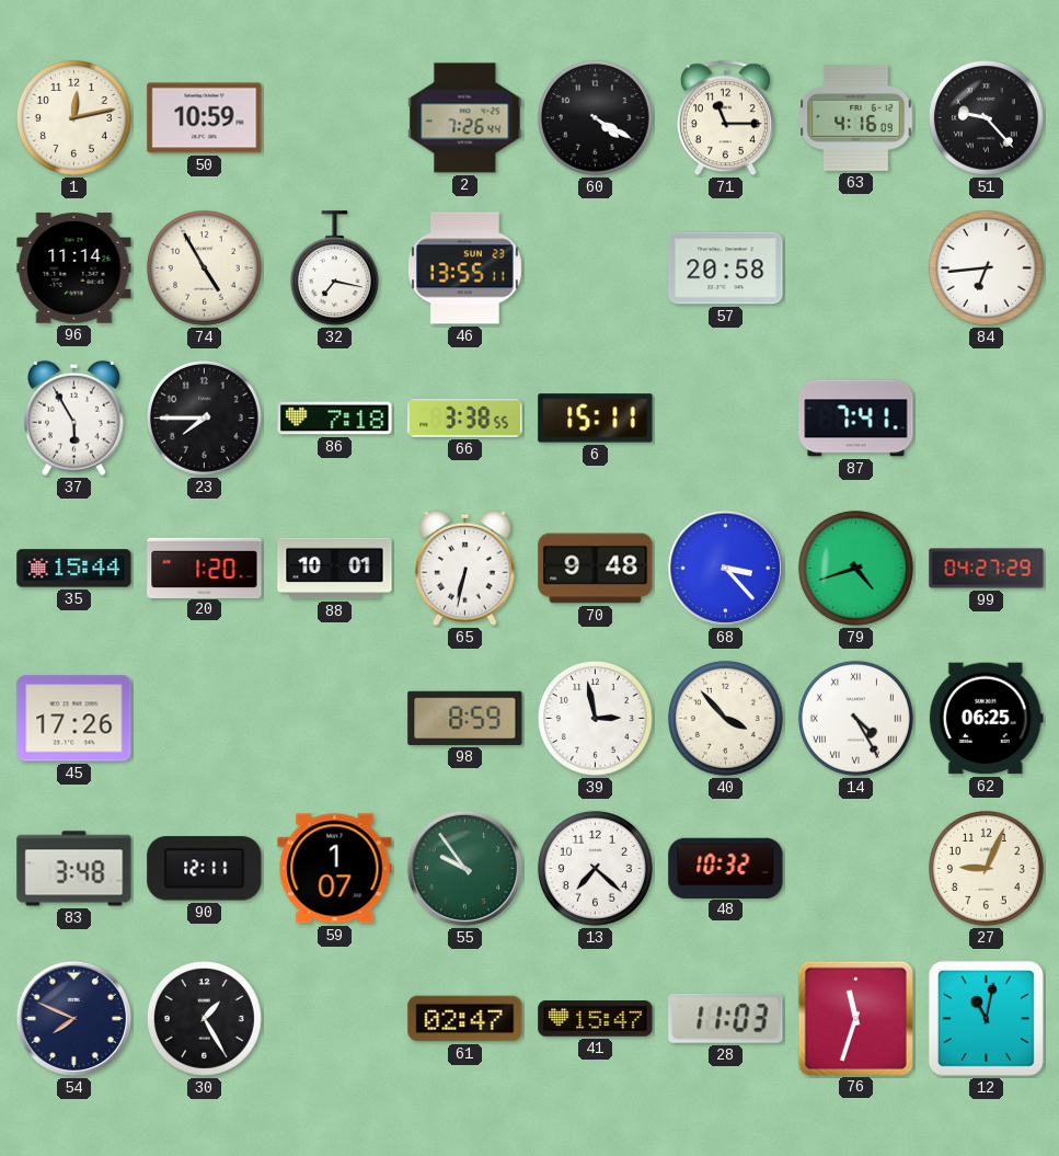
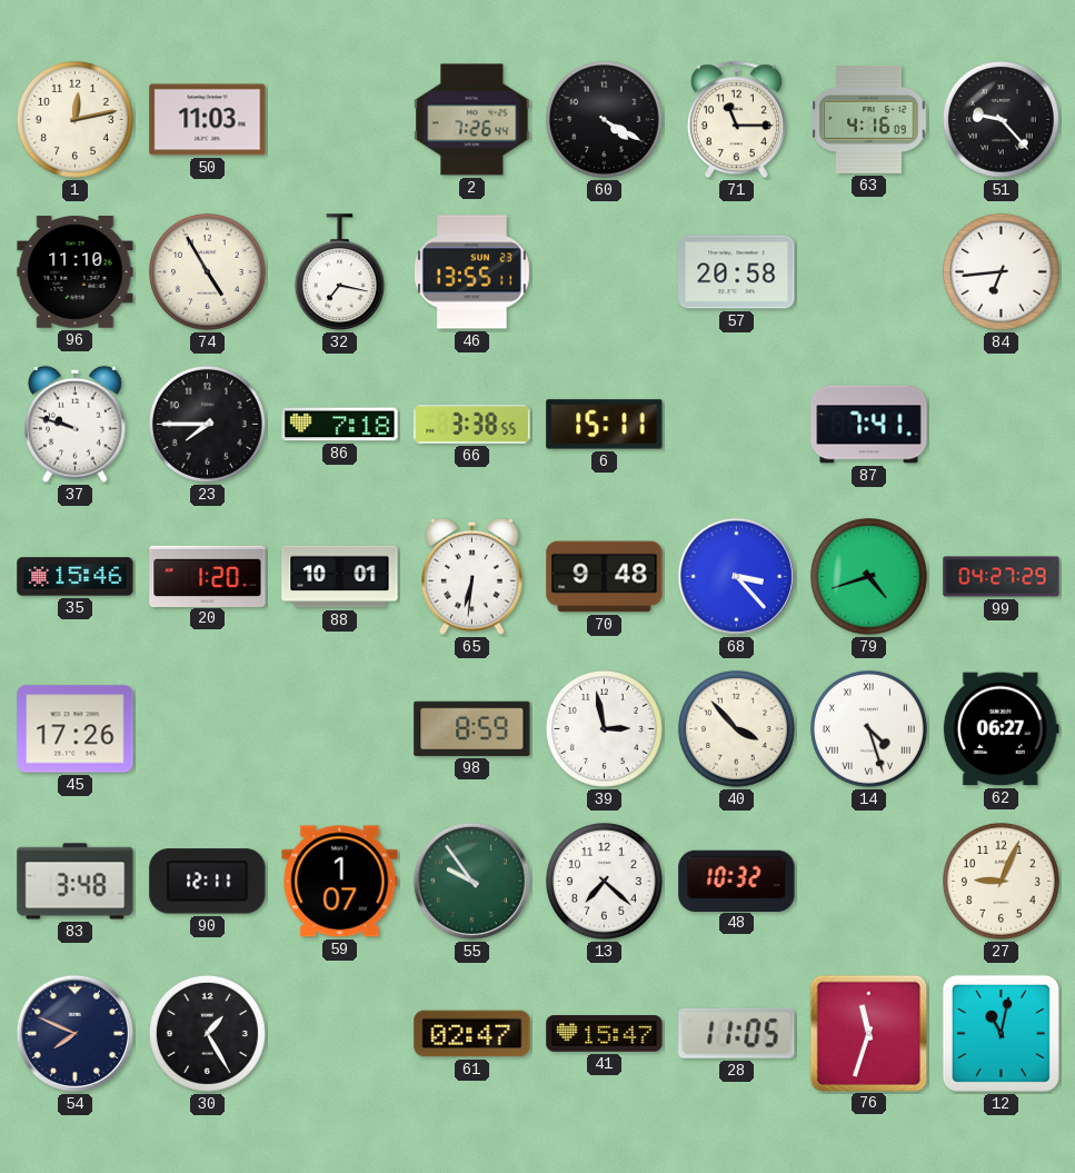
50: 10:59 -> 11:03
96: 11:14 -> 11:10
37: 5:55 -> 9:48
35: 15:44 -> 15:46
65: 6:32 -> 6:31
14: 4:25 -> 4:27
62: 06:25 -> 06:27
28: 11:03 -> 11:05
